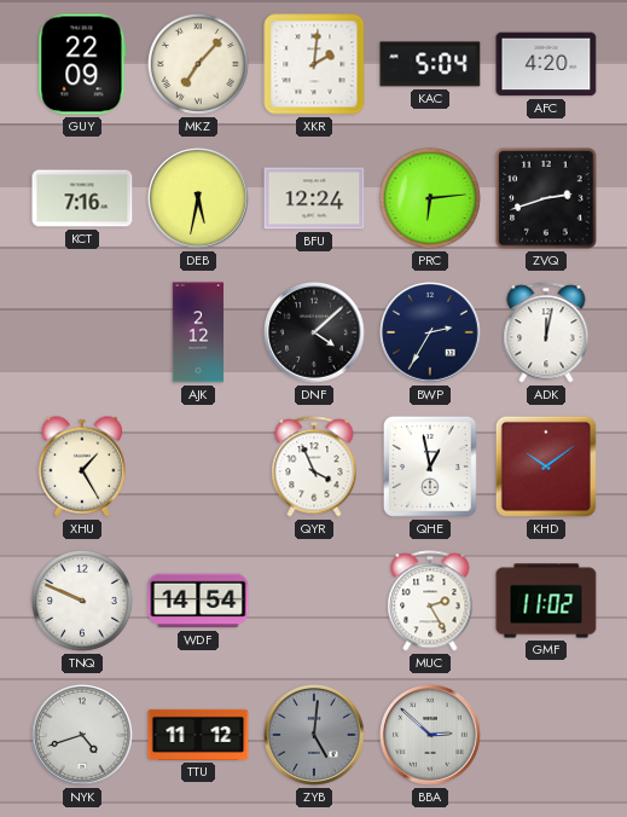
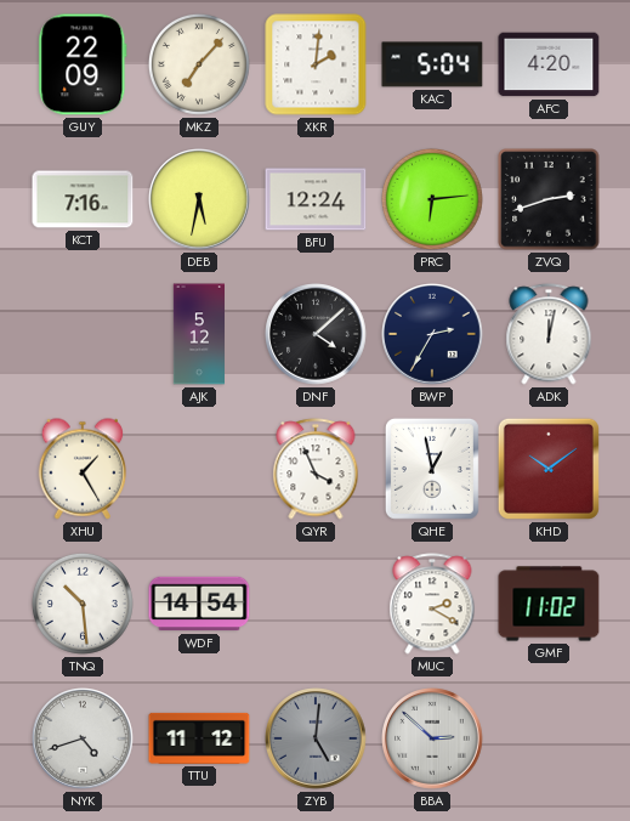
AJK: 2:12 -> 5:12
TNQ: 9:49 -> 10:29
MUC: 2:25 -> 2:20
